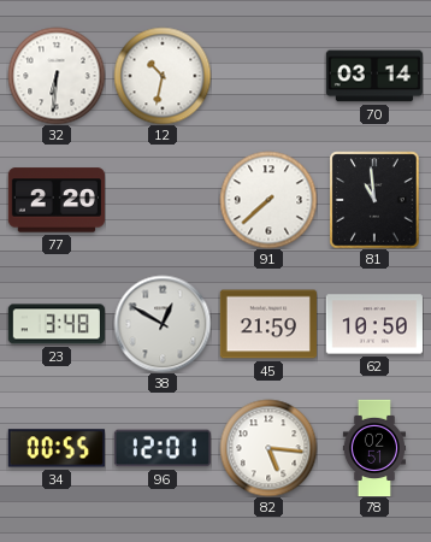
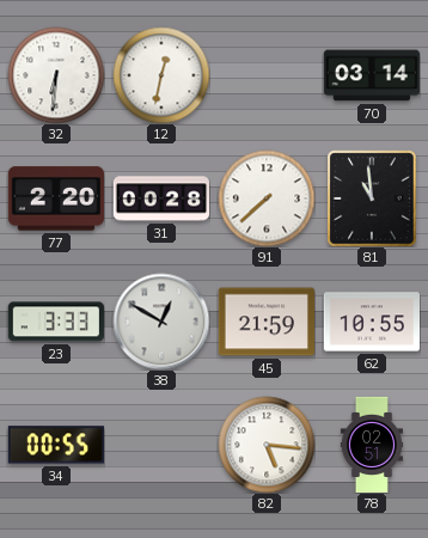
12: 10:32 -> 12:32
31: none -> 00:28
23: 3:48 -> 3:33
62: 10:50 -> 10:55
96: 12:01 -> none
